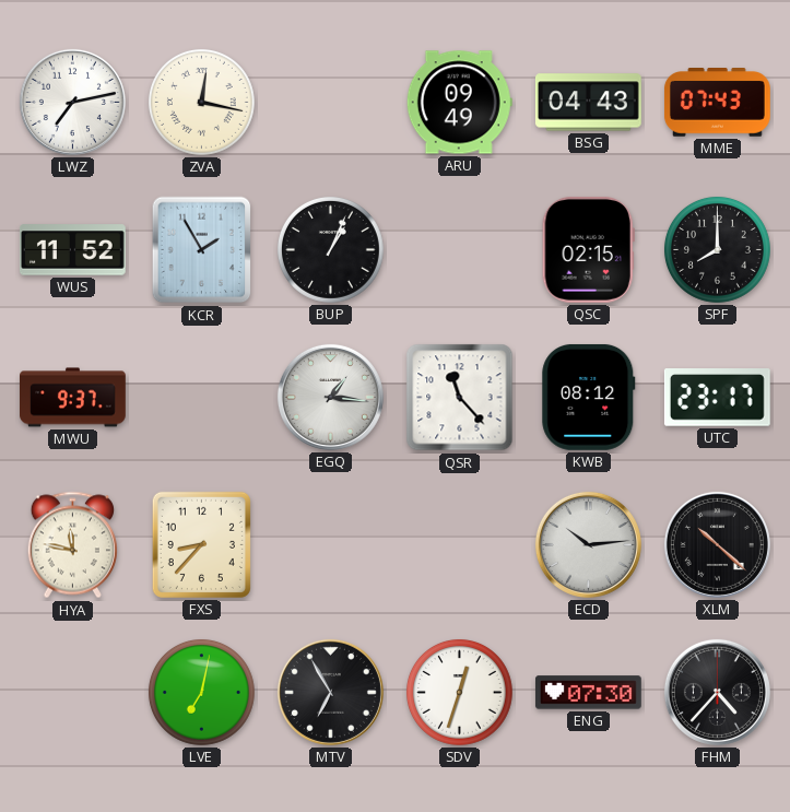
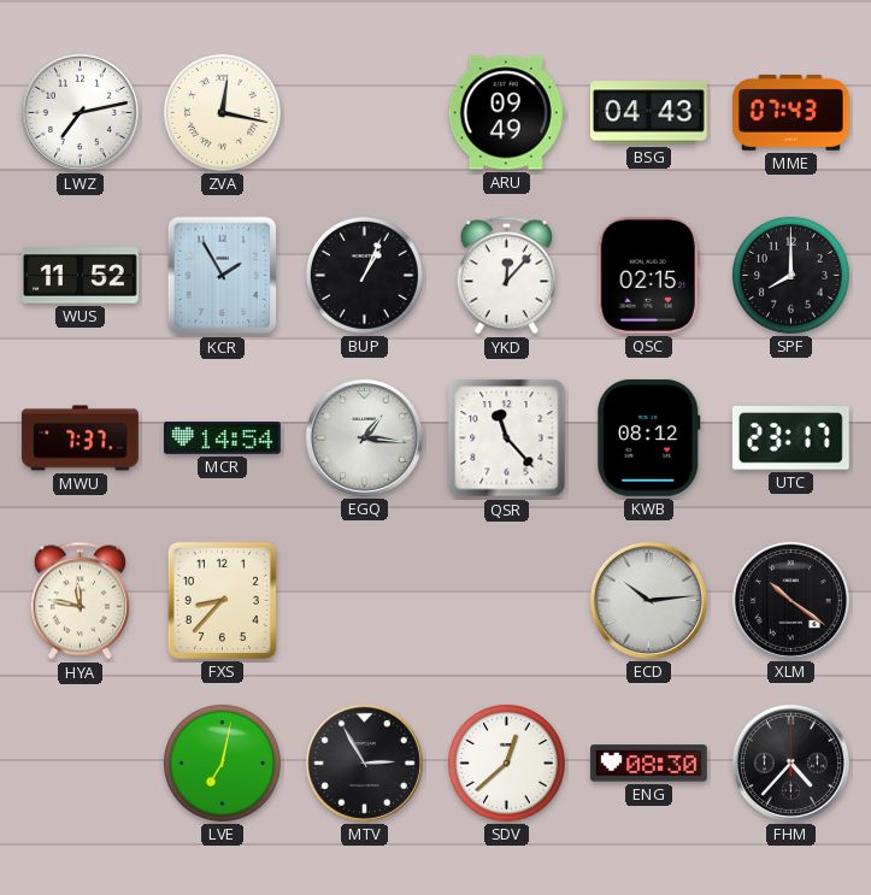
YKD: none -> 12:07
MWU: 9:37 -> 7:37
MCR: none -> 14:54
XLM: 10:22 -> 10:21
MTV: 6:55 -> 2:55
SDV: 12:33 -> 12:38
ENG: 07:30 -> 08:30
